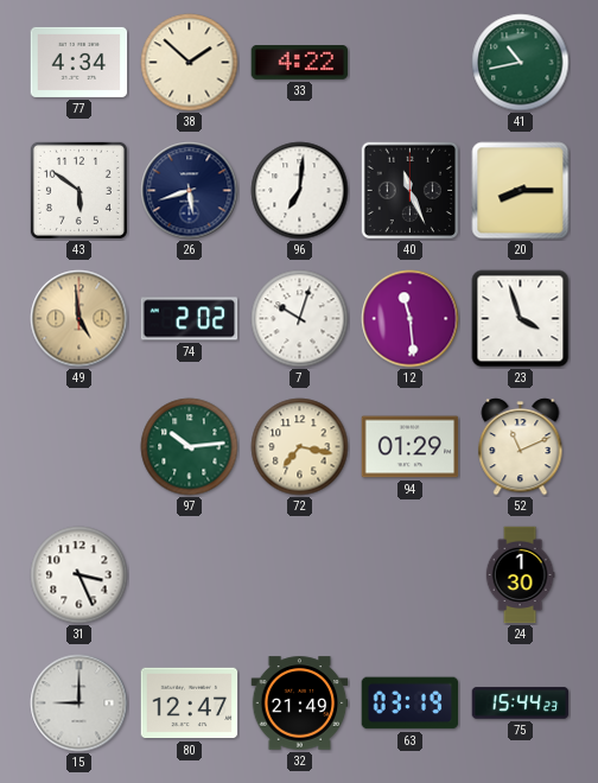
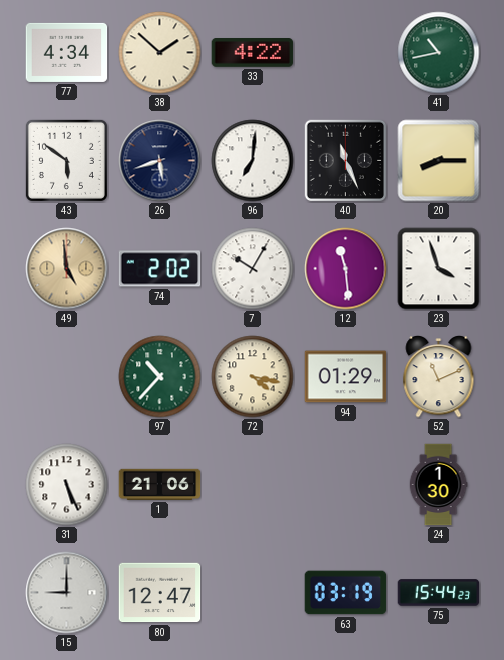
7: 10:03 -> 10:05
97: 10:14 -> 10:37
72: 7:17 -> 4:17
31: 3:26 -> 5:26
1: none -> 21:06
32: 21:49 -> none
